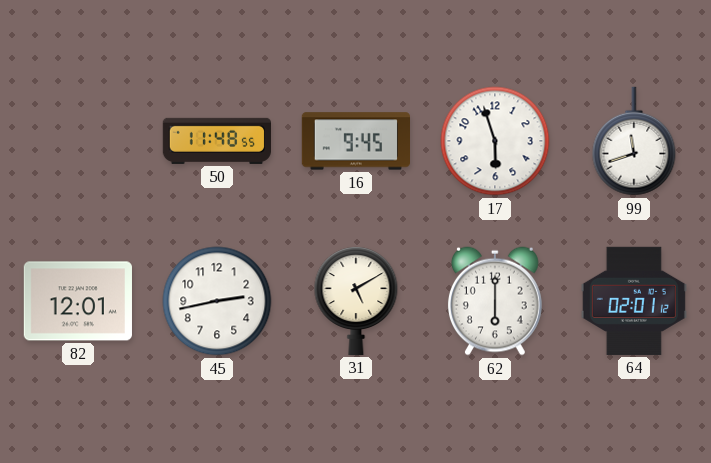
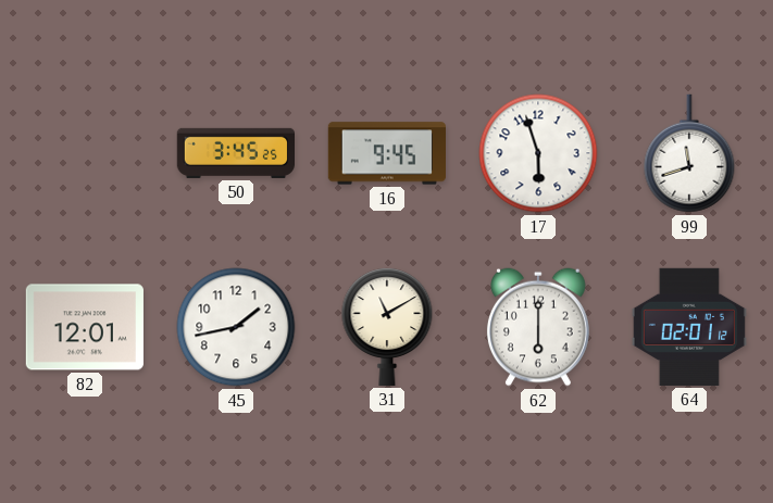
50: 11:48 -> 3:45
45: 2:43 -> 1:43
31: 5:10 -> 11:10
